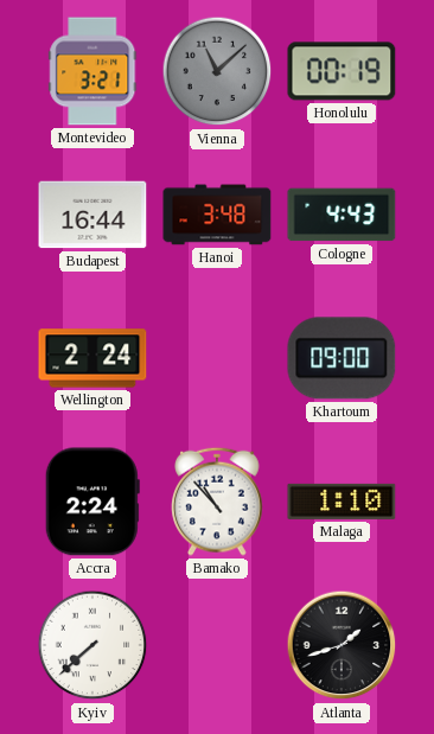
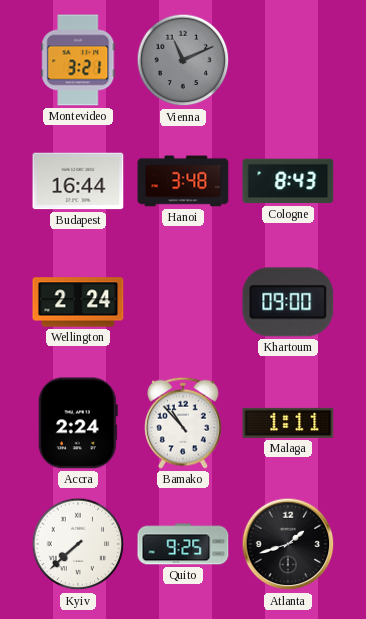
Vienna: 11:08 -> 11:11
Honolulu: 00:19 -> none
Cologne: 4:43 -> 8:43
Malaga: 1:10 -> 1:11
Quito: none -> 9:25
